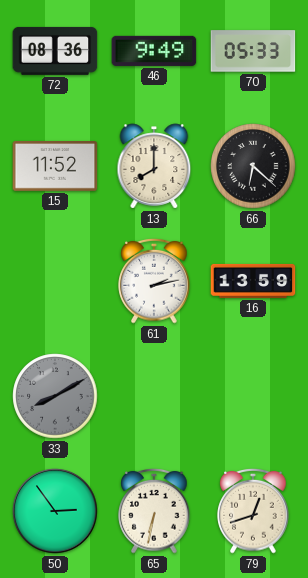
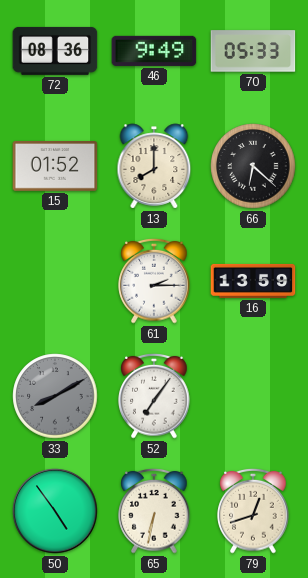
15: 11:52 -> 01:52
61: 2:13 -> 2:15
52: none -> 7:06
50: 2:54 -> 4:54
